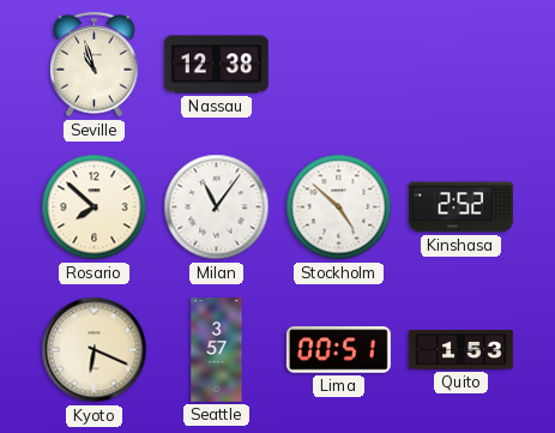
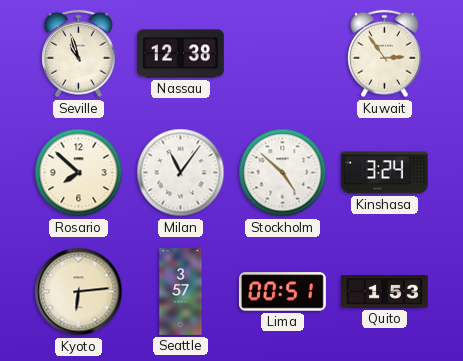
Kuwait: none -> 2:54
Kinshasa: 2:52 -> 3:24
Kyoto: 6:19 -> 6:14
